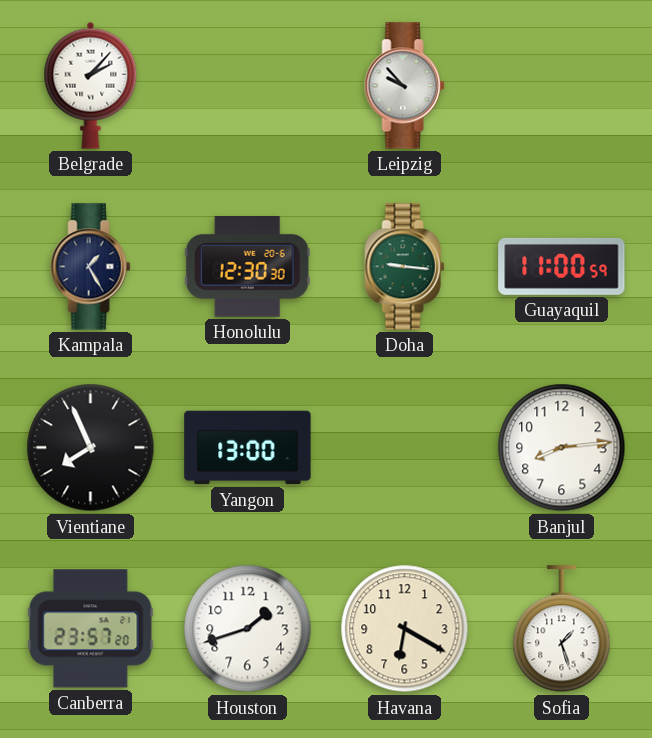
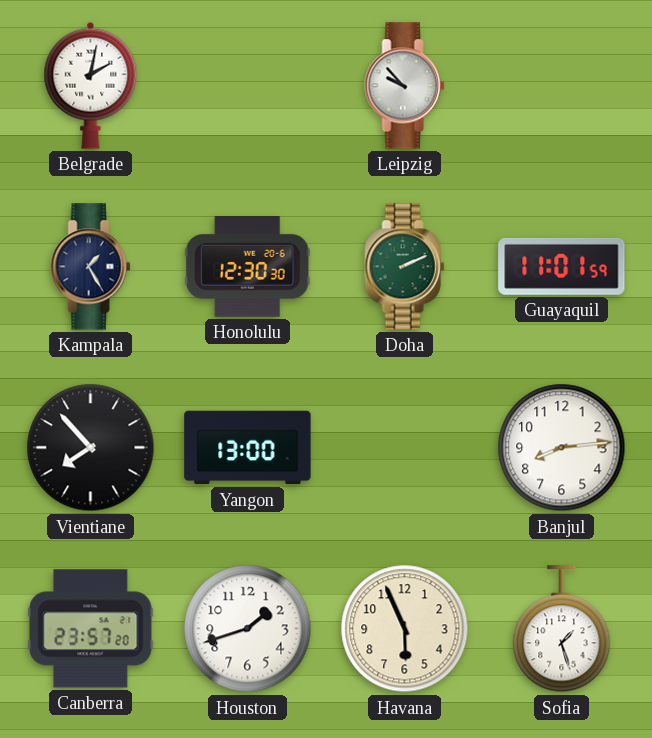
Belgrade: 2:07 -> 2:02
Doha: 9:16 -> 2:11
Guayaquil: 11:00 -> 11:01
Vientiane: 7:56 -> 7:53
Havana: 6:20 -> 5:56
